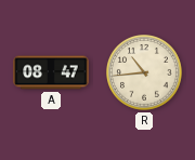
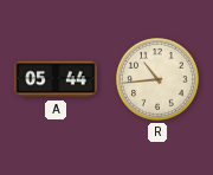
A: 08:47 -> 05:44
